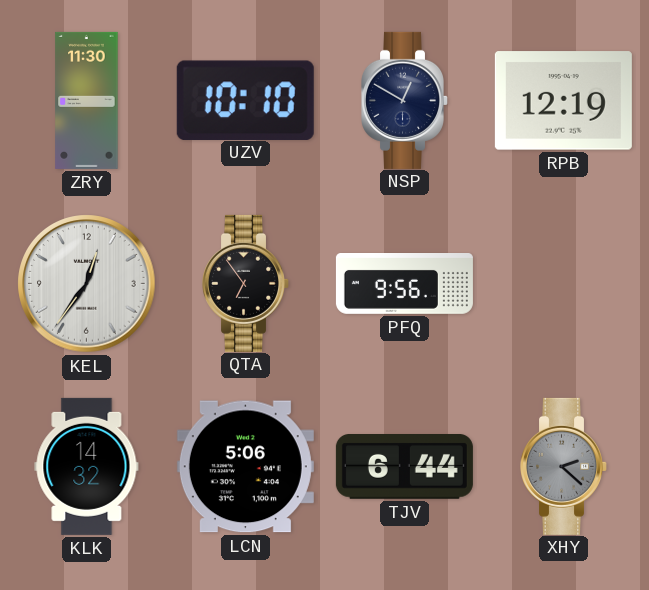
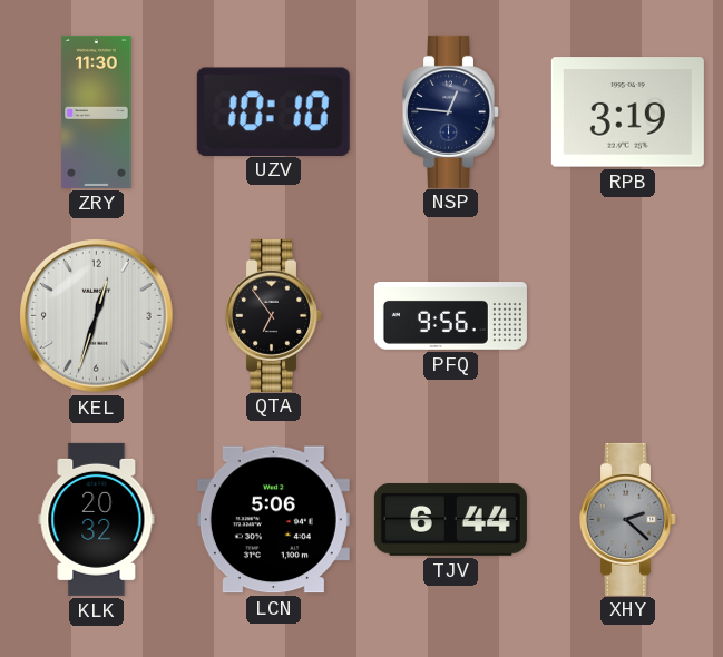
NSP: 12:50 -> 12:46
RPB: 12:19 -> 3:19
KEL: 12:36 -> 12:33
KLK: 14:32 -> 20:32
